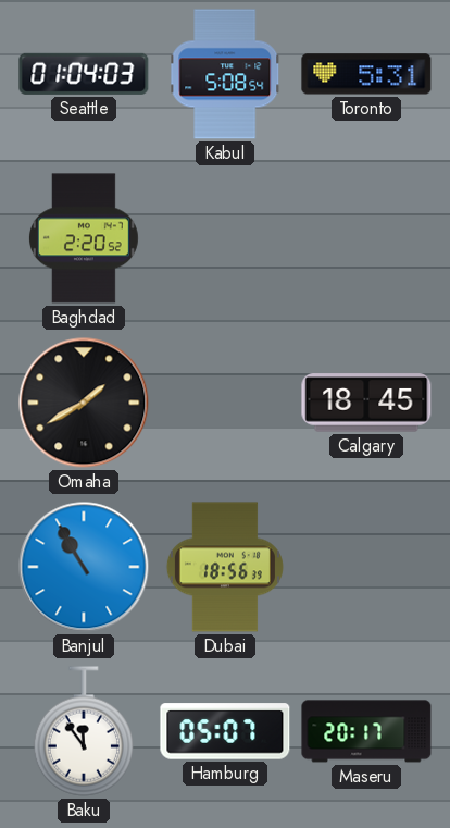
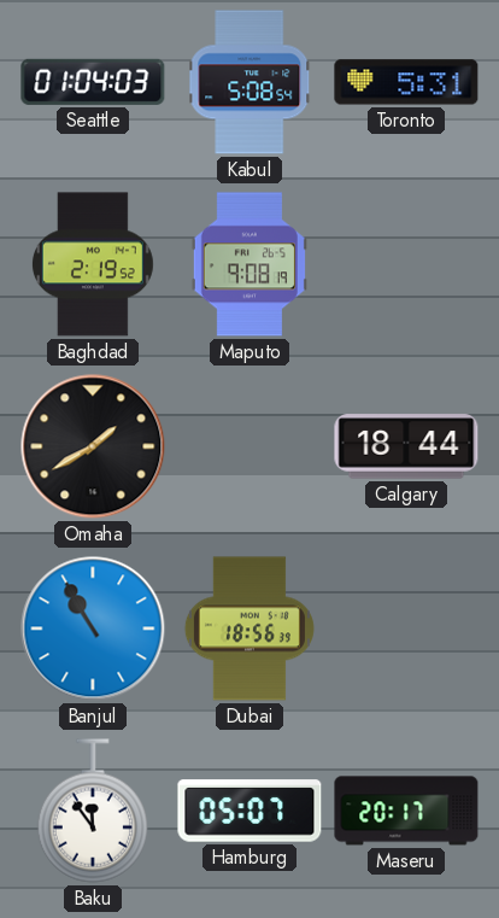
Baghdad: 2:20 -> 2:19
Maputo: none -> 9:08
Calgary: 18:45 -> 18:44
